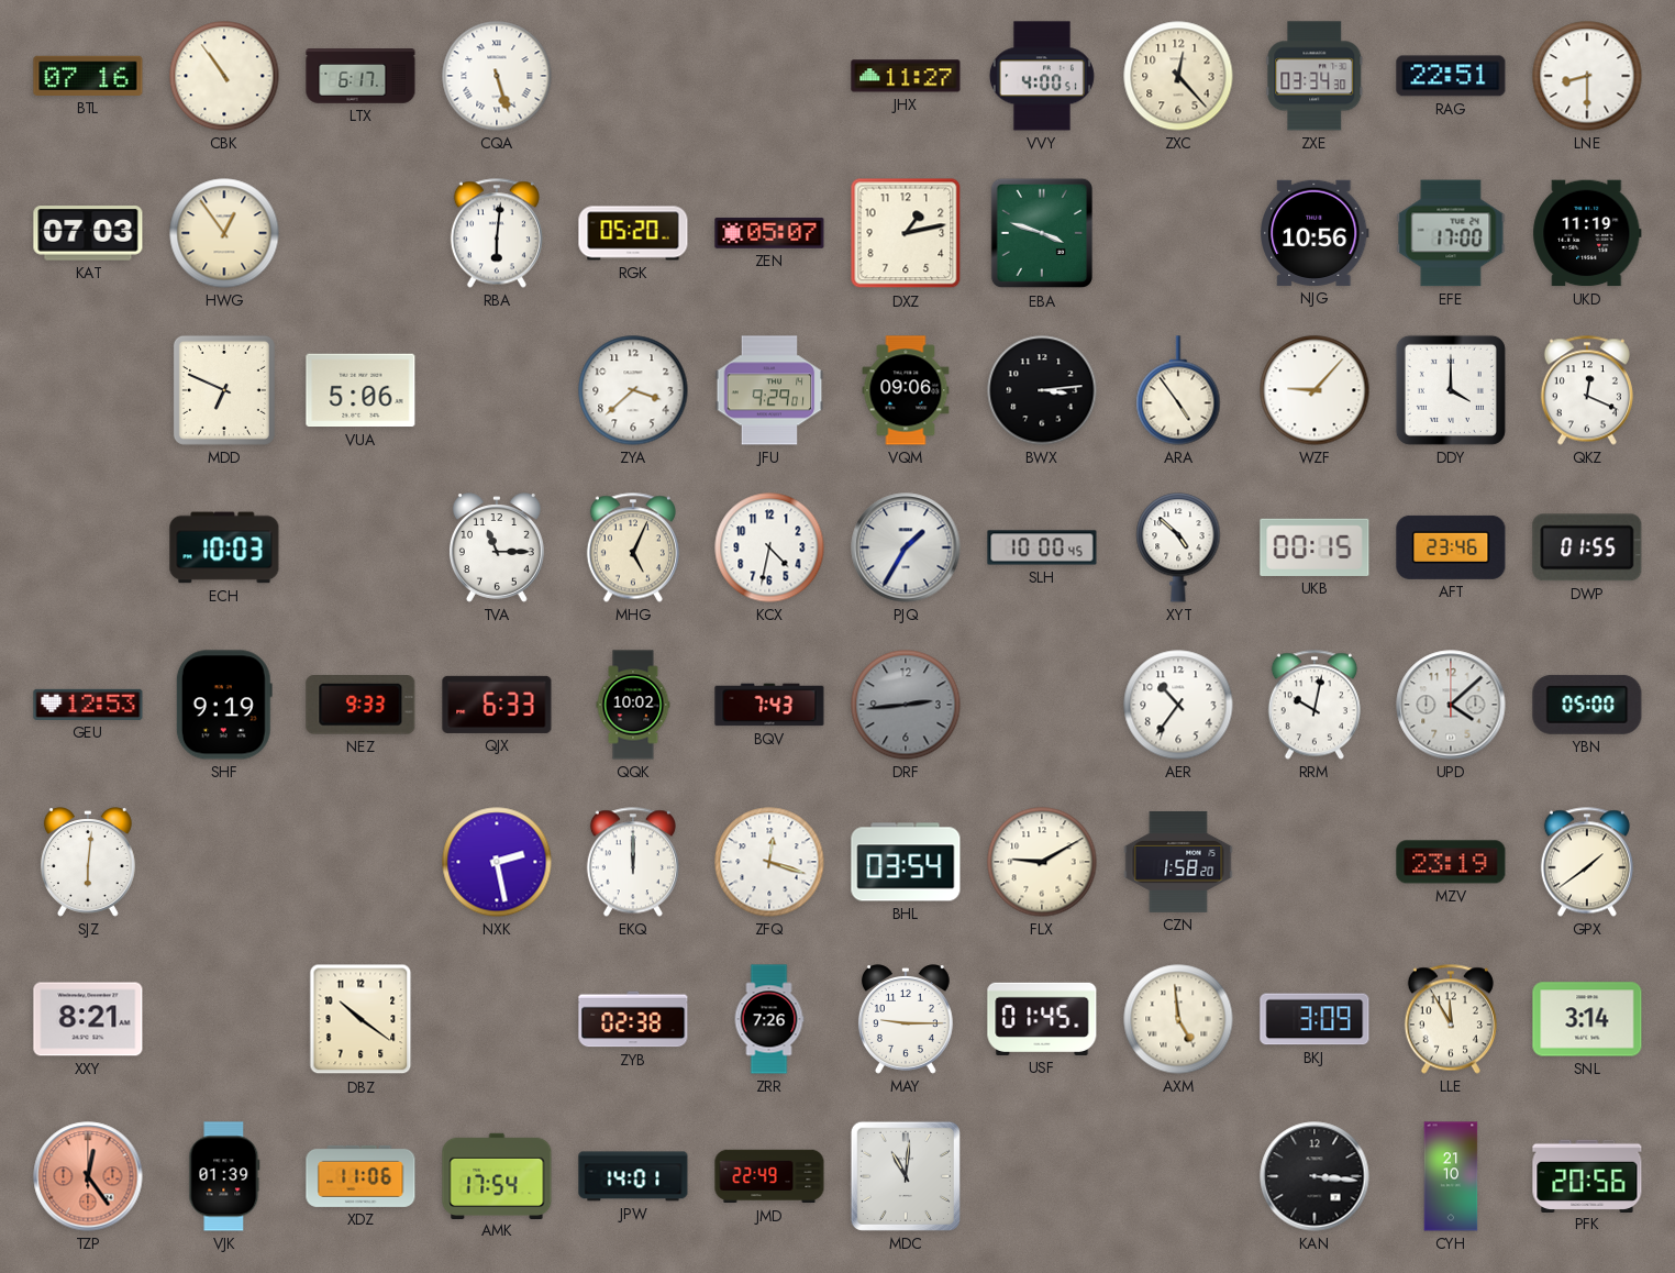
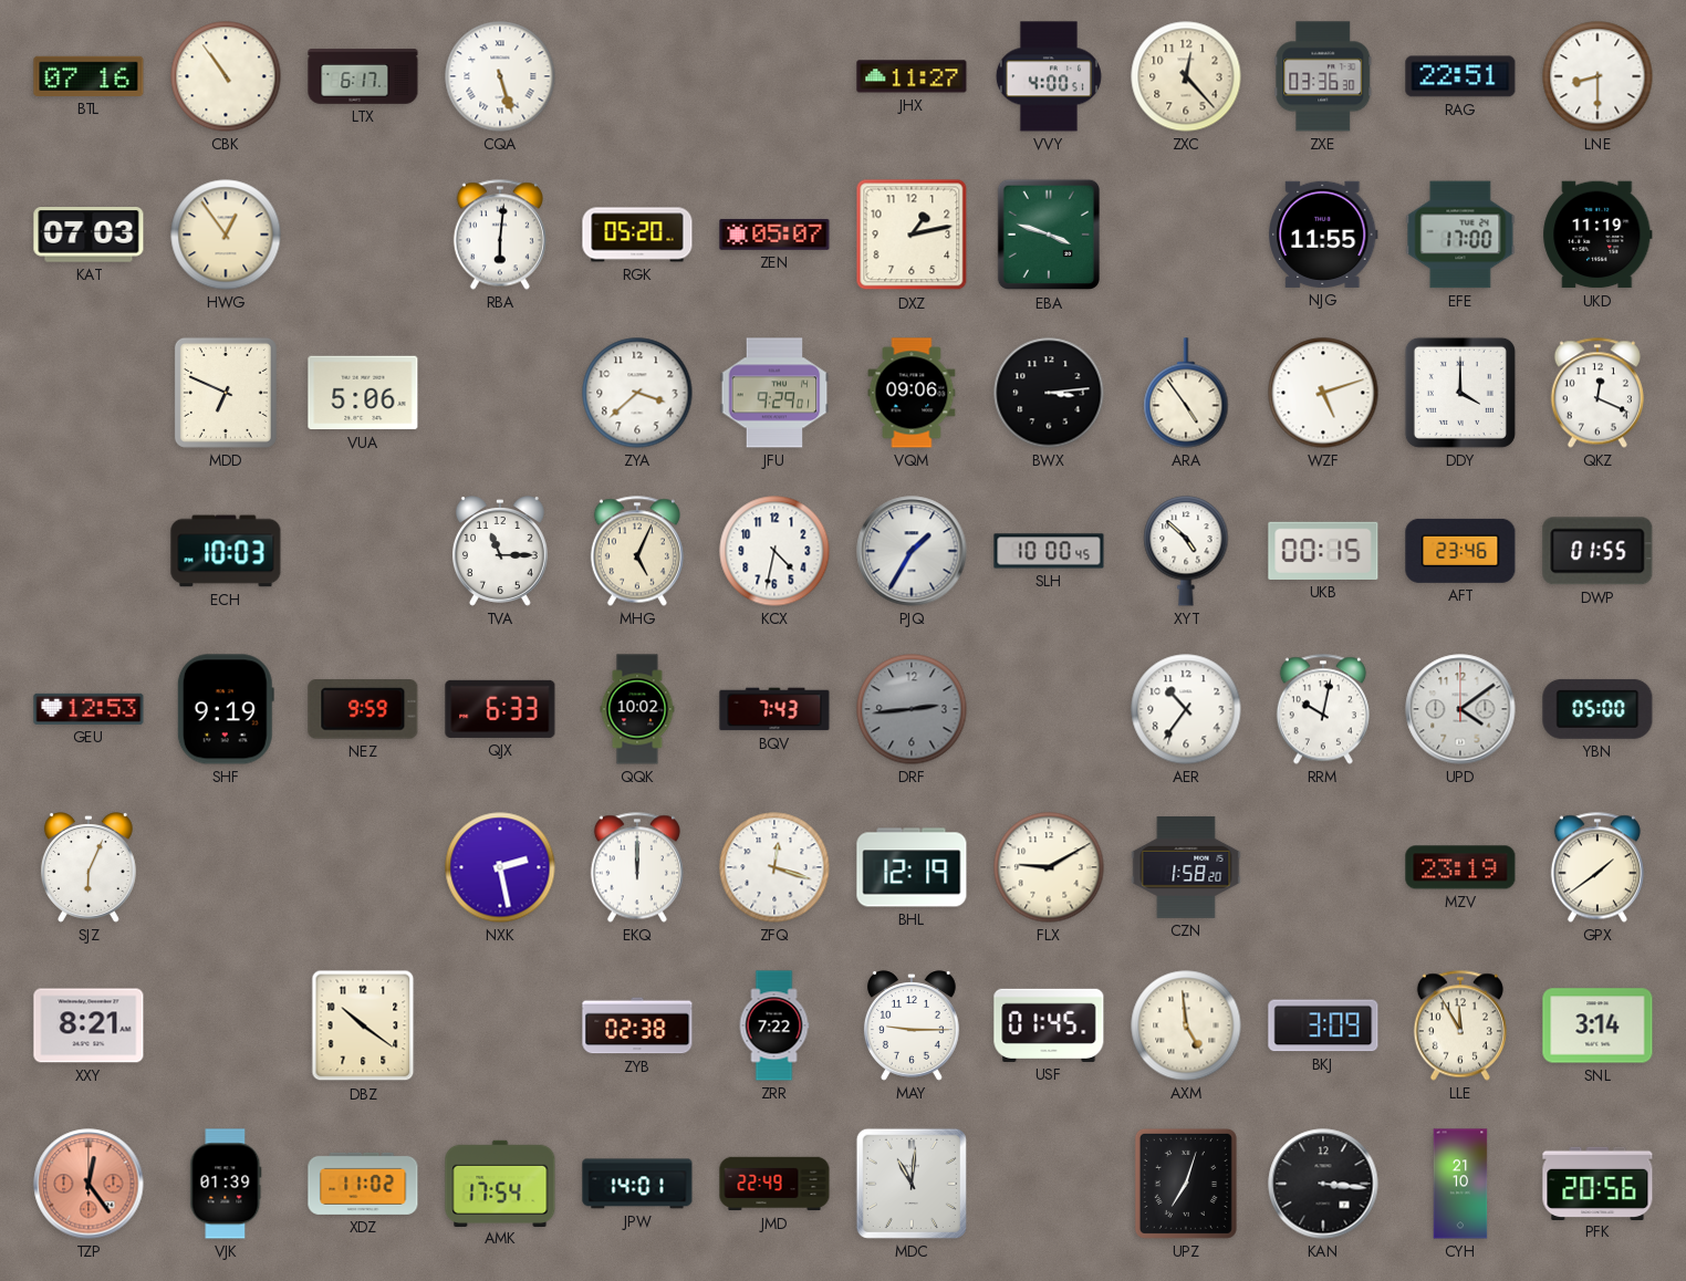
ZXE: 03:34 -> 03:36
NJG: 10:56 -> 11:55
WZF: 9:07 -> 5:12
NEZ: 9:33 -> 9:59
UPD: 4:08 -> 4:09
SJZ: 6:01 -> 6:04
BHL: 03:54 -> 12:19
ZRR: 7:26 -> 7:22
XDZ: 11:06 -> 11:02
UPZ: none -> 7:03
